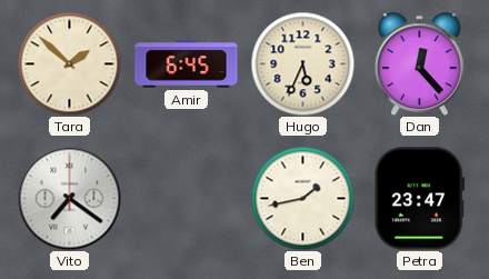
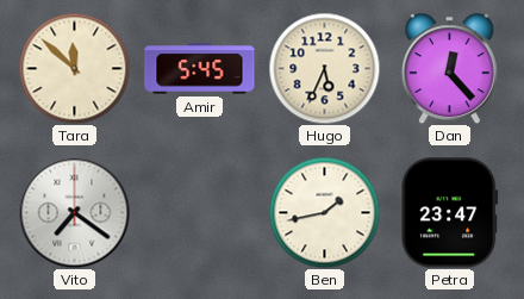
Tara: 1:52 -> 11:52
Amir: 6:45 -> 5:45
